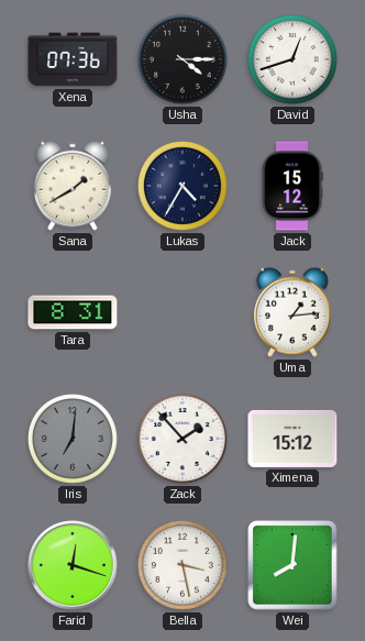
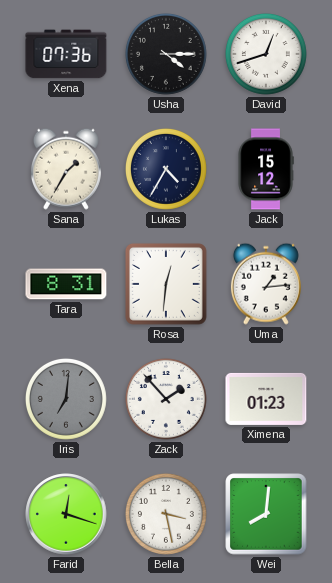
Sana: 1:40 -> 1:35
Rosa: none -> 12:31
Ximena: 15:12 -> 01:23
